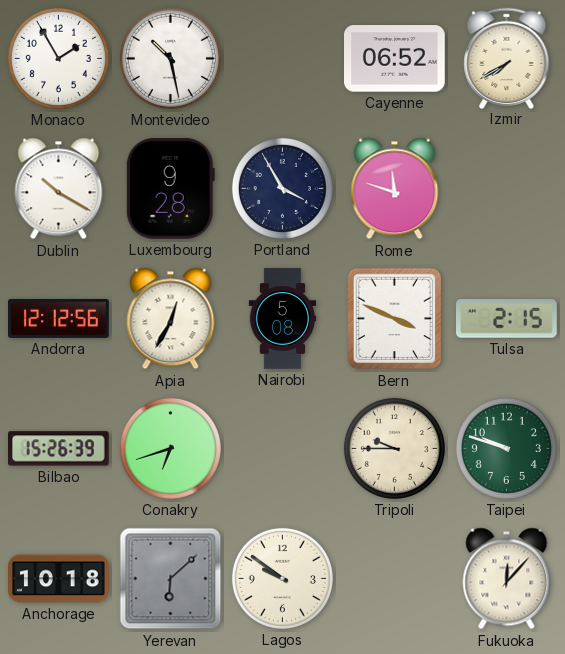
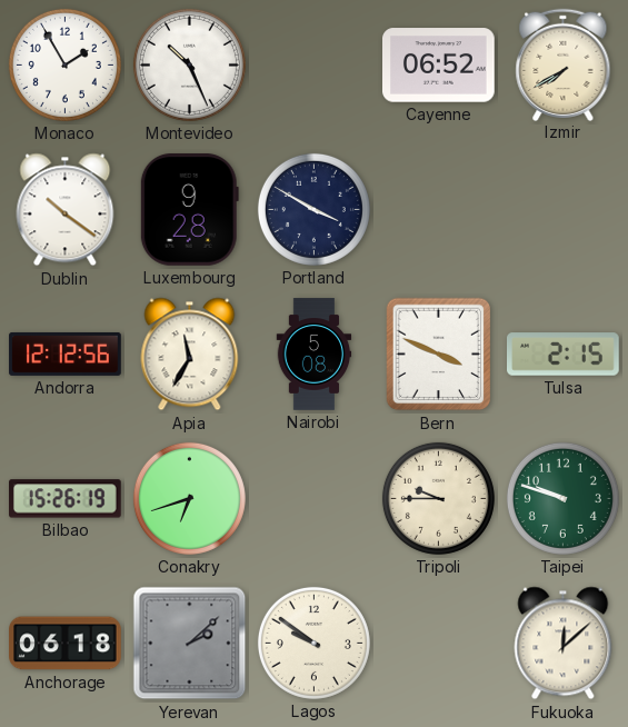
Montevideo: 10:28 -> 10:26
Dublin: 10:20 -> 10:21
Portland: 3:55 -> 3:50
Rome: 11:48 -> none
Apia: 12:35 -> 11:35
Bilbao: 15:26:39 -> 15:26:19
Anchorage: 10:18 -> 06:18
Yerevan: 6:08 -> 2:08
Fukuoka: 12:07 -> 12:08
